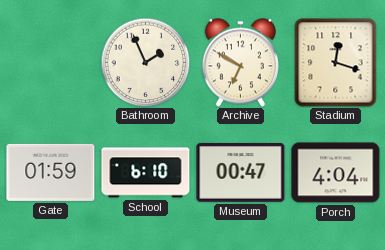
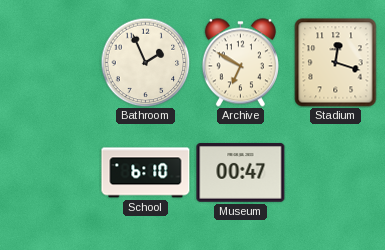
Gate: 01:59 -> none
Porch: 4:04 -> none
